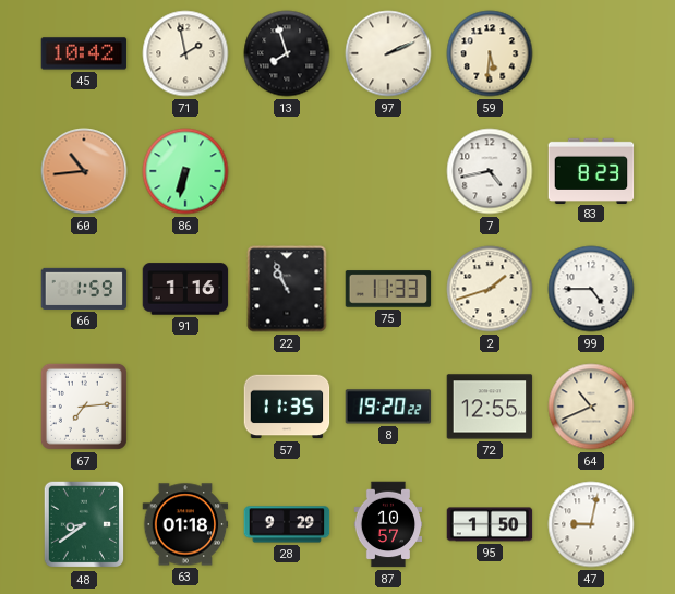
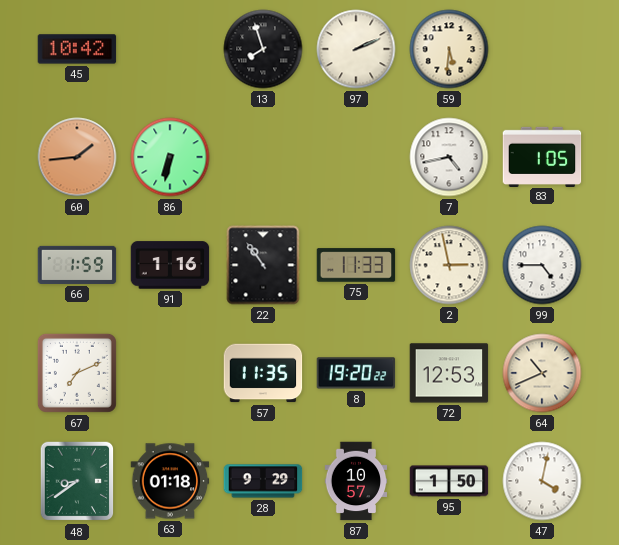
71: 1:58 -> none
60: 10:44 -> 1:44
83: 8:23 -> 1:05
22: 10:56 -> 10:54
2: 1:42 -> 2:58
67: 7:14 -> 7:11
72: 12:55 -> 12:53
47: 9:02 -> 4:02
